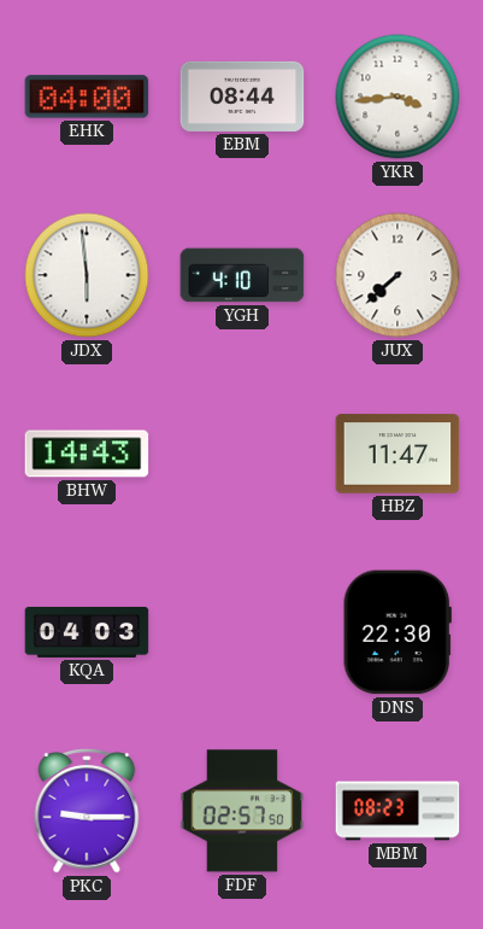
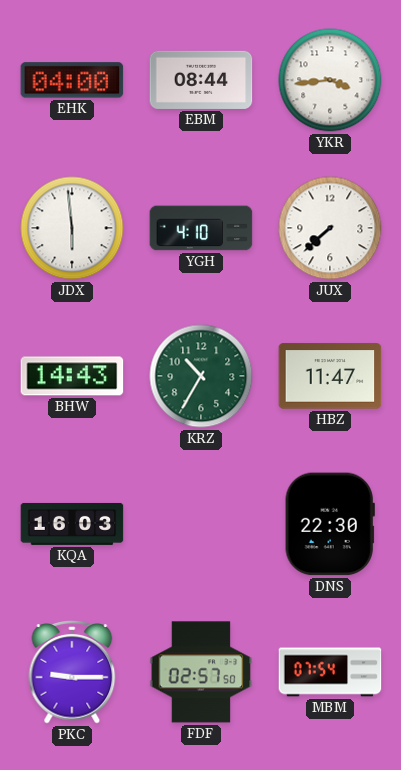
KRZ: none -> 10:35
KQA: 04:03 -> 16:03
MBM: 08:23 -> 07:54
